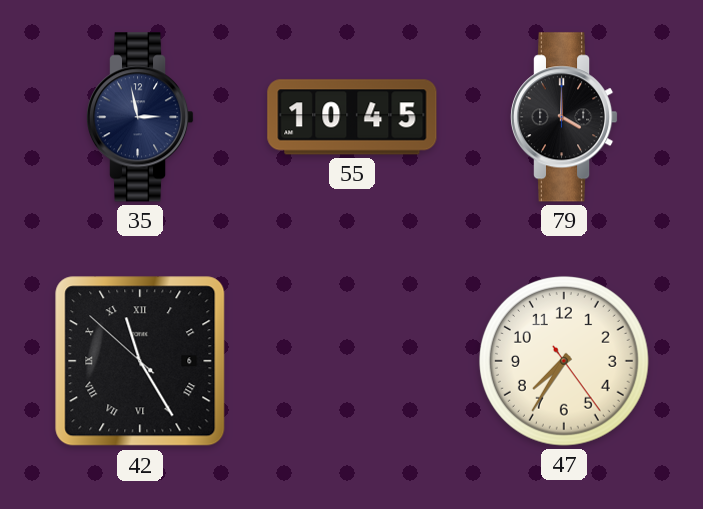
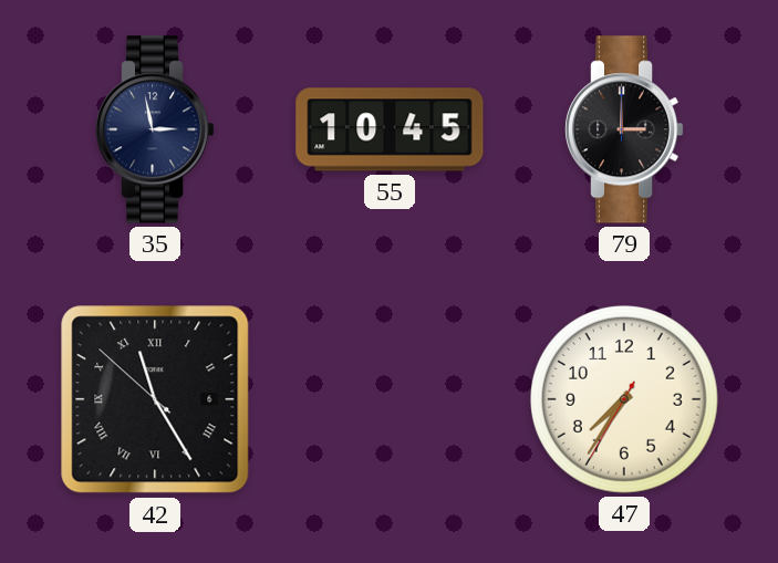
79: 4:00 -> 3:00
47: 7:35:24 -> 7:35:35
